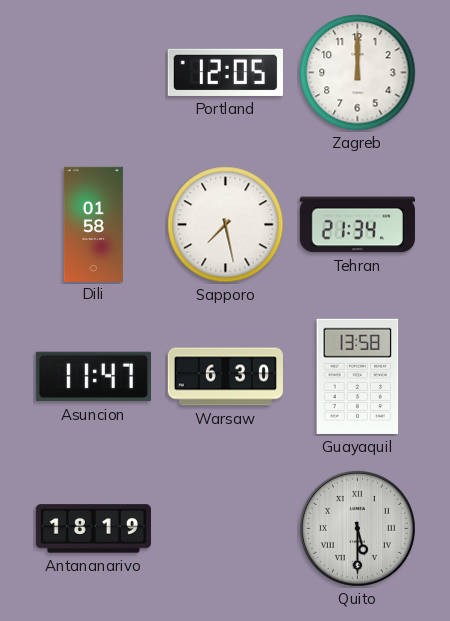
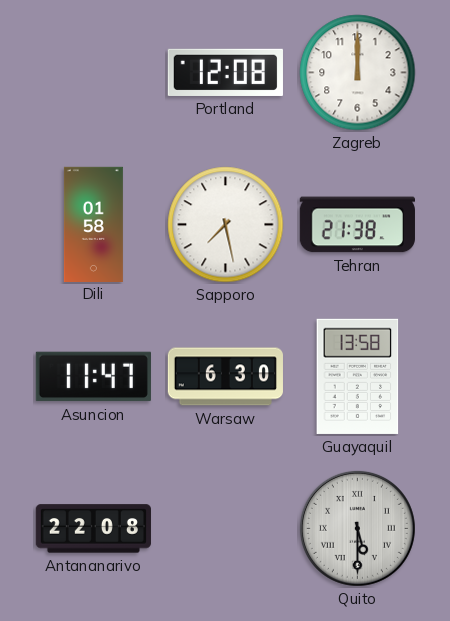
Portland: 12:05 -> 12:08
Tehran: 21:34 -> 21:38
Antananarivo: 18:19 -> 22:08
